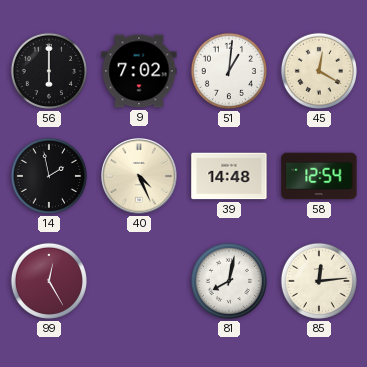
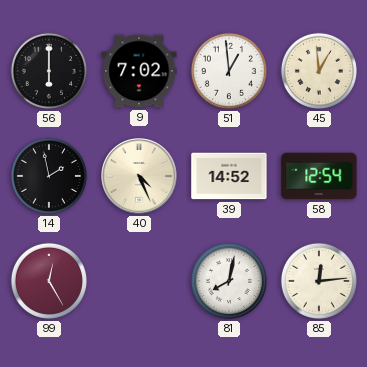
51: 1:01 -> 12:59
45: 12:20 -> 12:59
39: 14:48 -> 14:52
